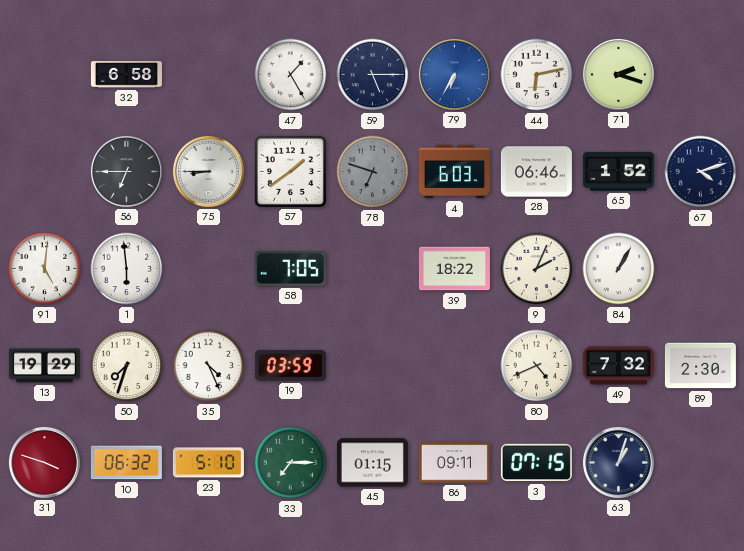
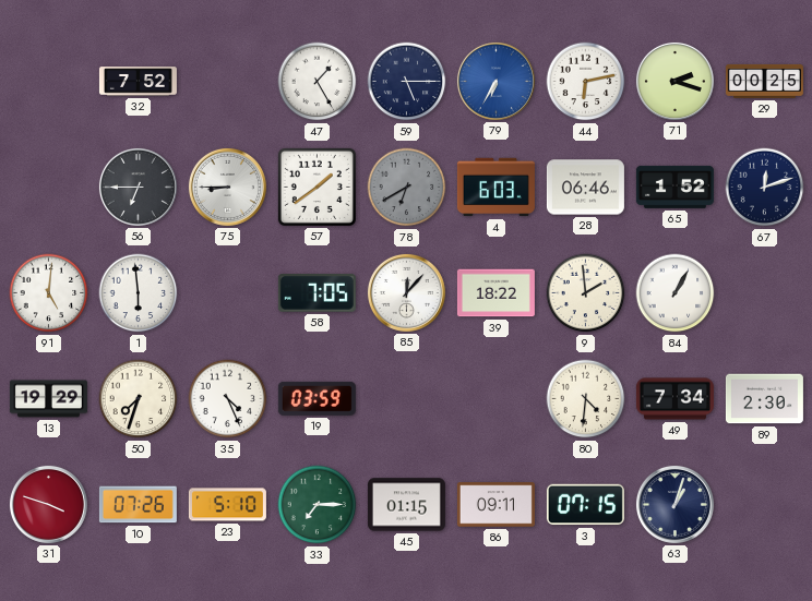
32: 6:58 -> 7:52
29: none -> 00:25
78: 6:48 -> 6:40
67: 4:12 -> 12:12
85: none -> 12:07
9: 2:04 -> 1:59
80: 4:41 -> 4:31
49: 7:32 -> 7:34
10: 06:32 -> 07:26
